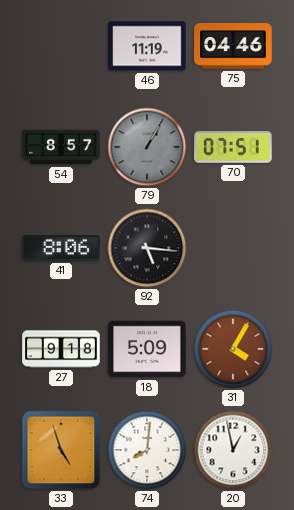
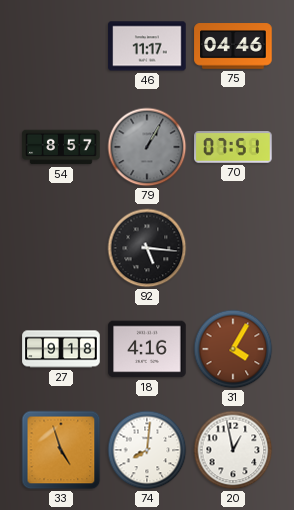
46: 11:19 -> 11:17
41: 8:06 -> none
18: 5:09 -> 4:16
